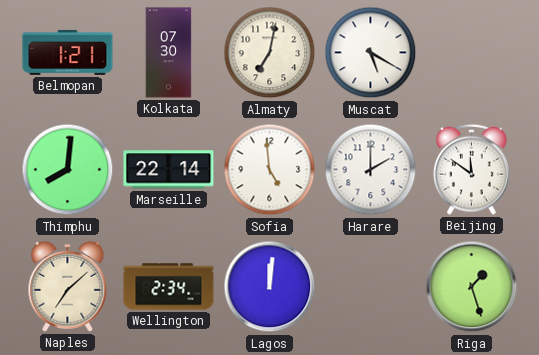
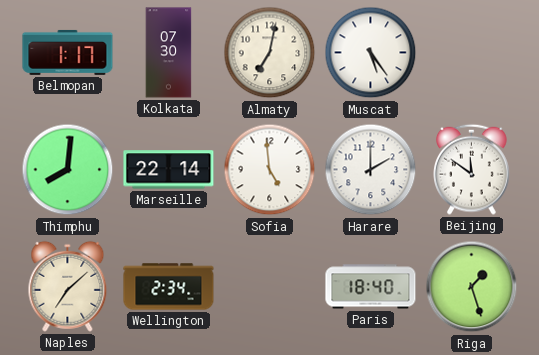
Belmopan: 1:21 -> 1:17
Muscat: 5:20 -> 5:24
Lagos: 12:01 -> none
Paris: none -> 18:40
